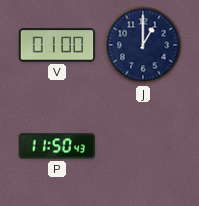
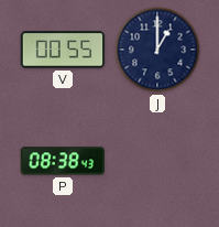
V: 01:00 -> 00:55
P: 11:50 -> 08:38
